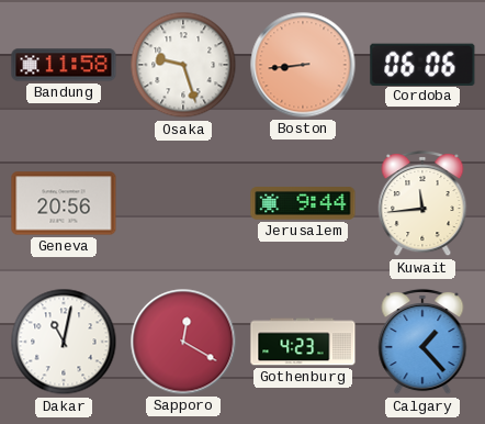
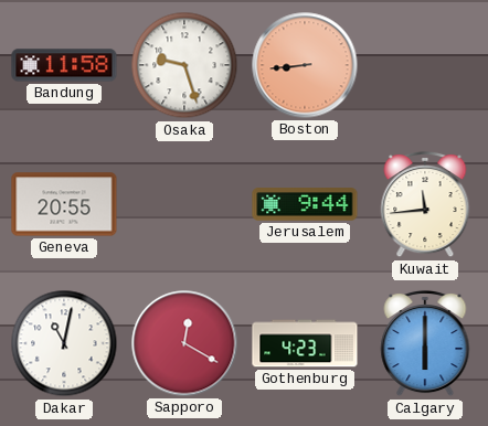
Cordoba: 06:06 -> none
Geneva: 20:56 -> 20:55
Calgary: 1:23 -> 6:00
